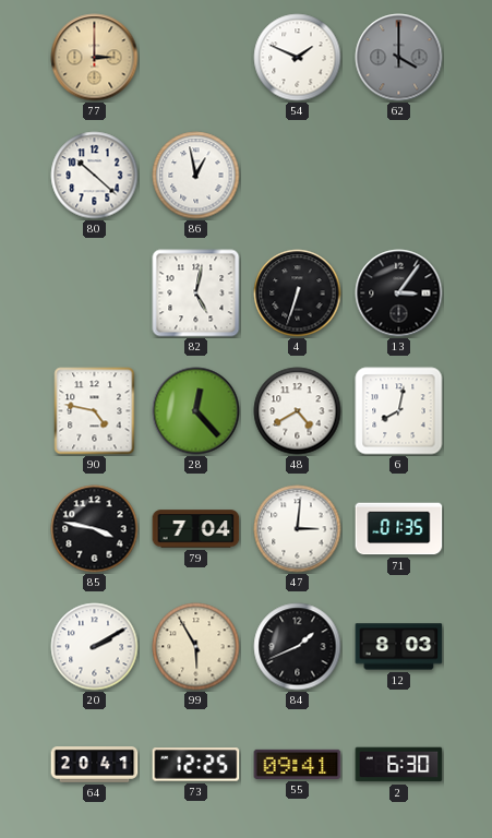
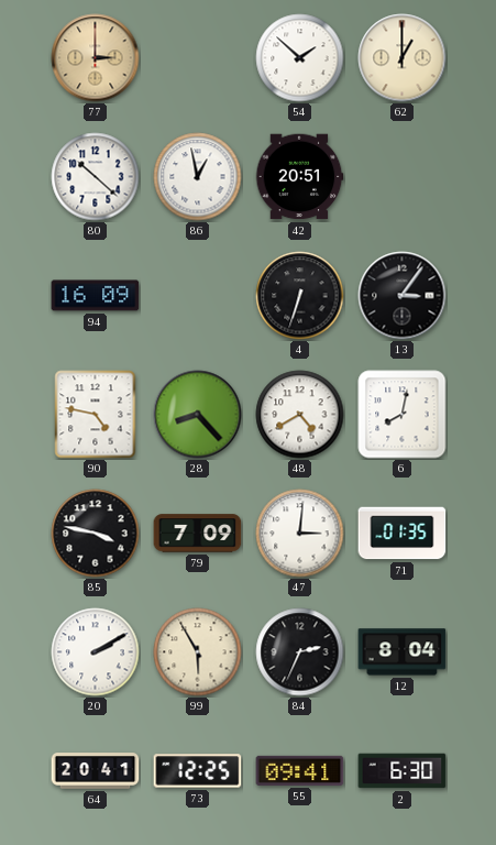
54: 1:49 -> 1:52
62: 4:00 -> 1:00
62 dial: grey -> cream
42: none -> 20:51
94: none -> 16:09
82: 5:02 -> none
28: 12:23 -> 8:23
79: 7:04 -> 7:09
84: 1:41 -> 2:34
12: 8:03 -> 8:04
